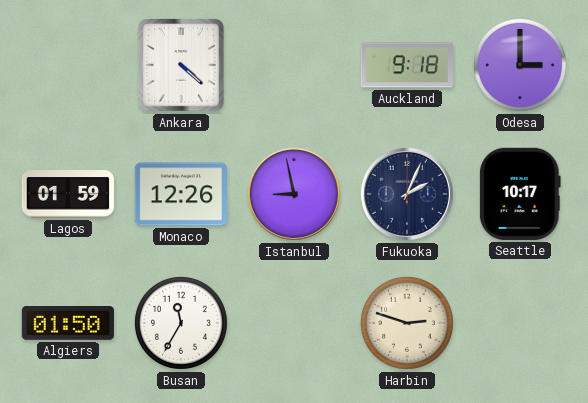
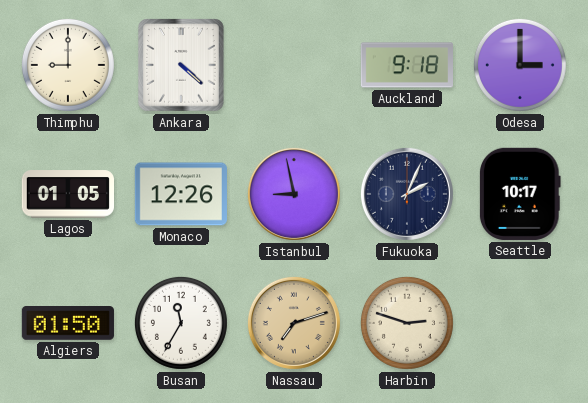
Thimphu: none -> 9:00
Lagos: 01:59 -> 01:05
Nassau: none -> 7:12
